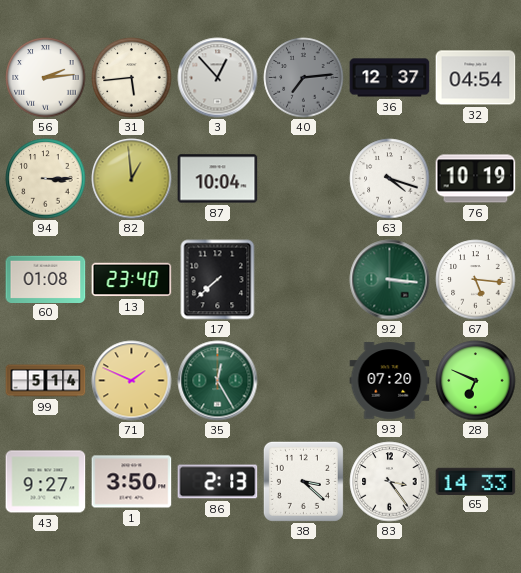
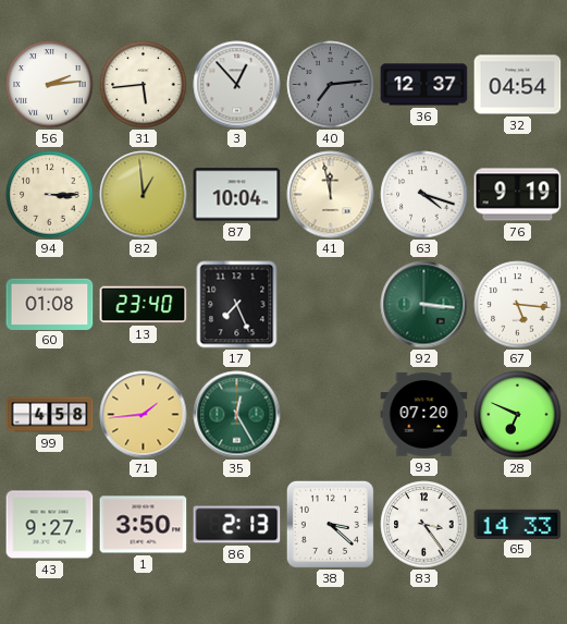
41: none -> 11:58
76: 10:19 -> 9:19
17: 7:38 -> 7:26
99: 5:14 -> 4:58
71: 1:49 -> 1:44
